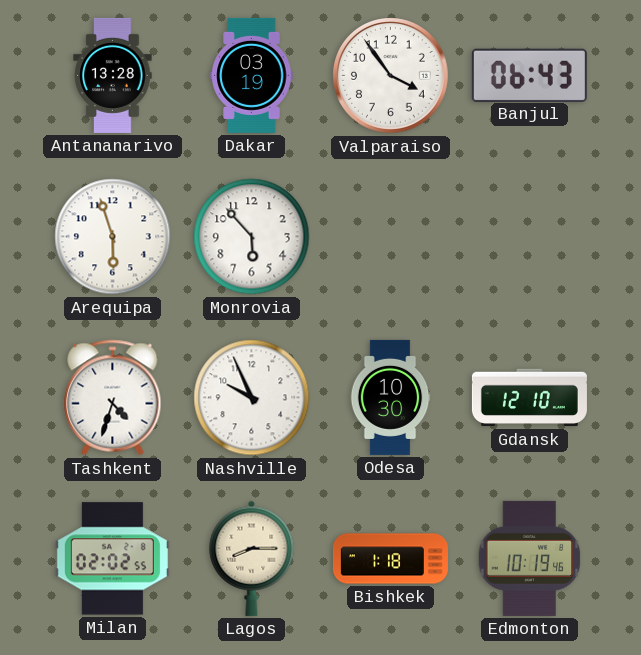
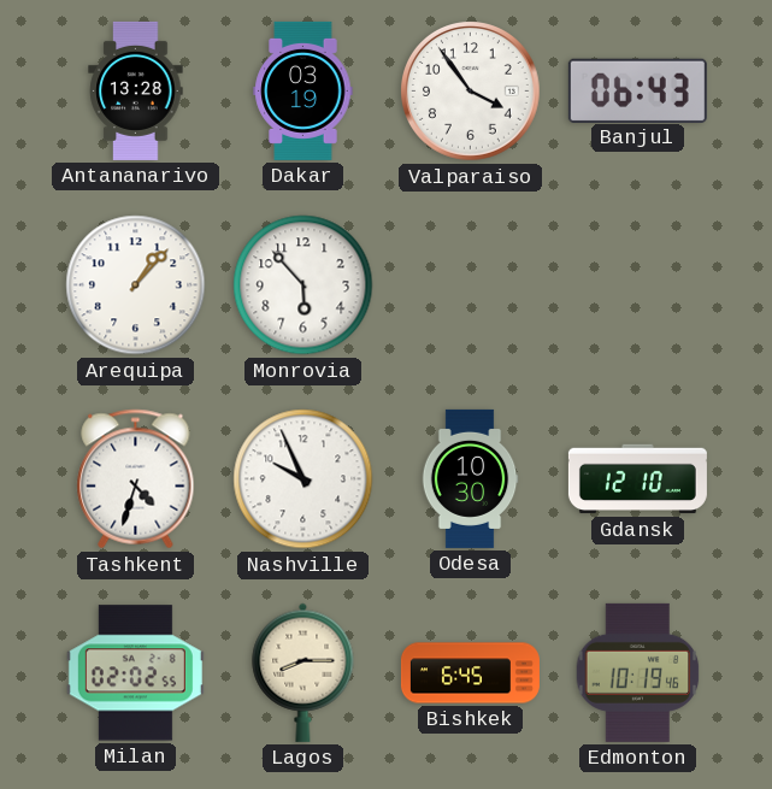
Arequipa: 5:57 -> 1:07
Bishkek: 1:18 -> 6:45
